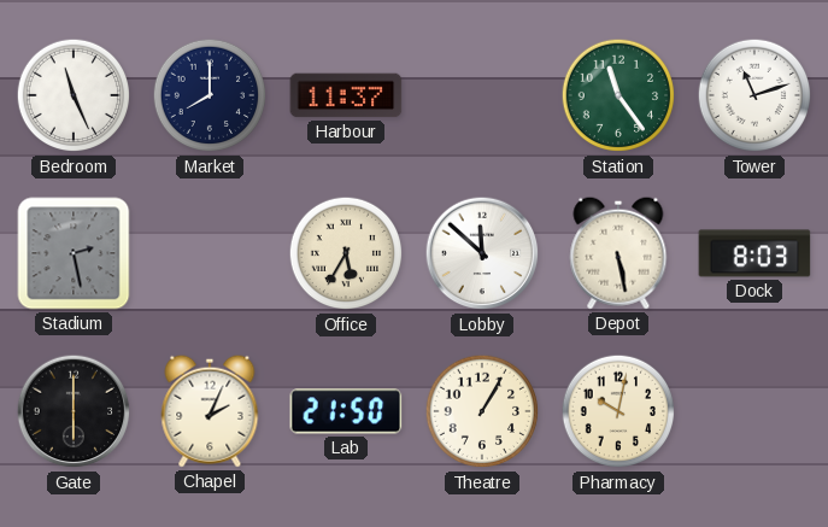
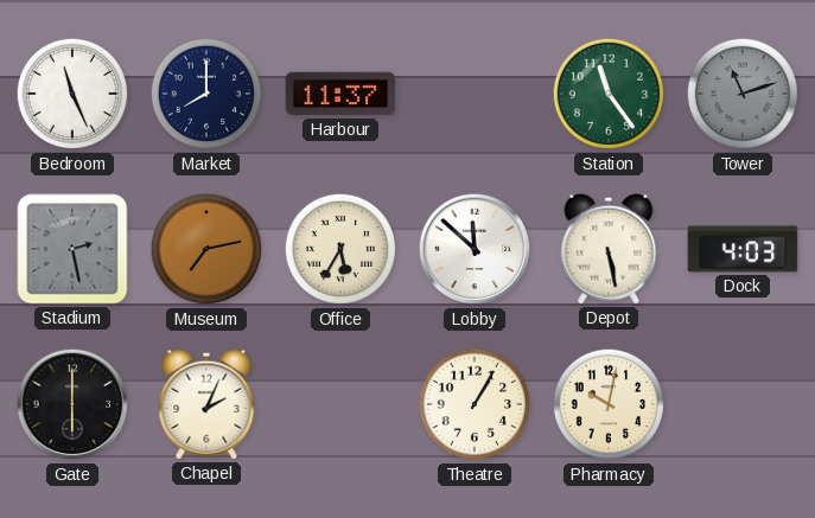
Tower dial: white -> grey
Museum: none -> 7:13
Dock: 8:03 -> 4:03
Lab: 21:50 -> none
